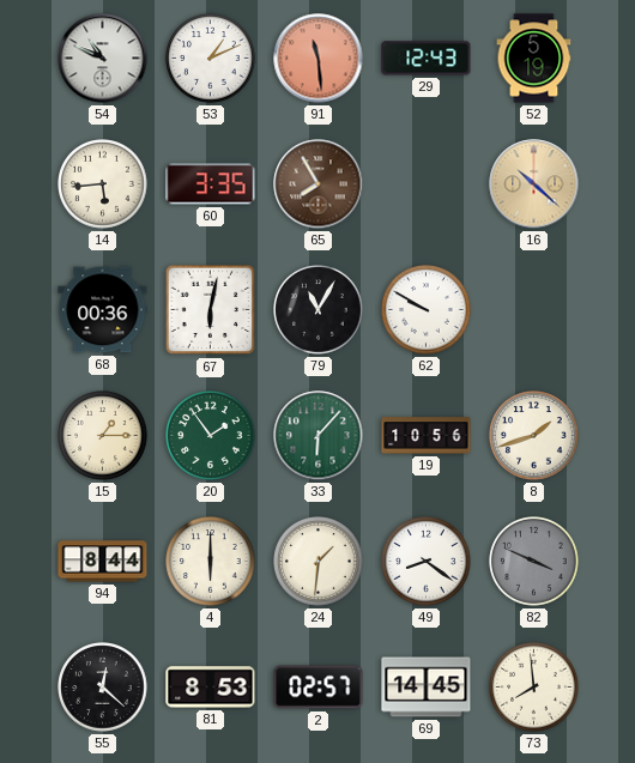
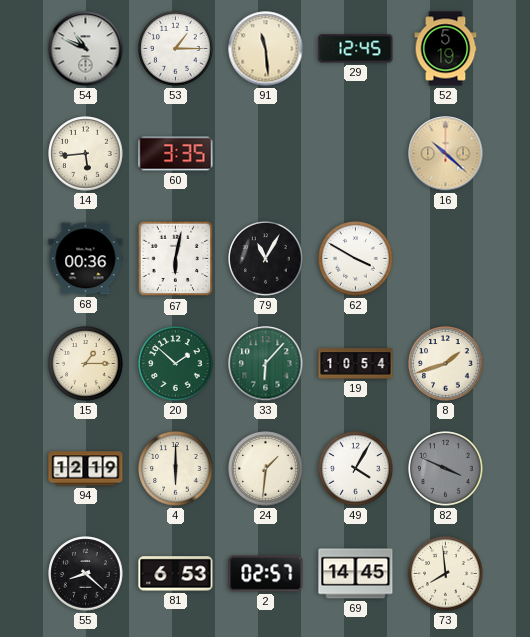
53: 1:11 -> 1:15
91 dial: salmon -> cream
29: 12:43 -> 12:45
65: 7:55 -> none
62: 9:50 -> 3:50
20: 1:54 -> 1:52
19: 10:56 -> 10:54
94: 8:44 -> 12:19
49: 8:21 -> 4:05
55: 12:22 -> 8:22
81: 8:53 -> 6:53
